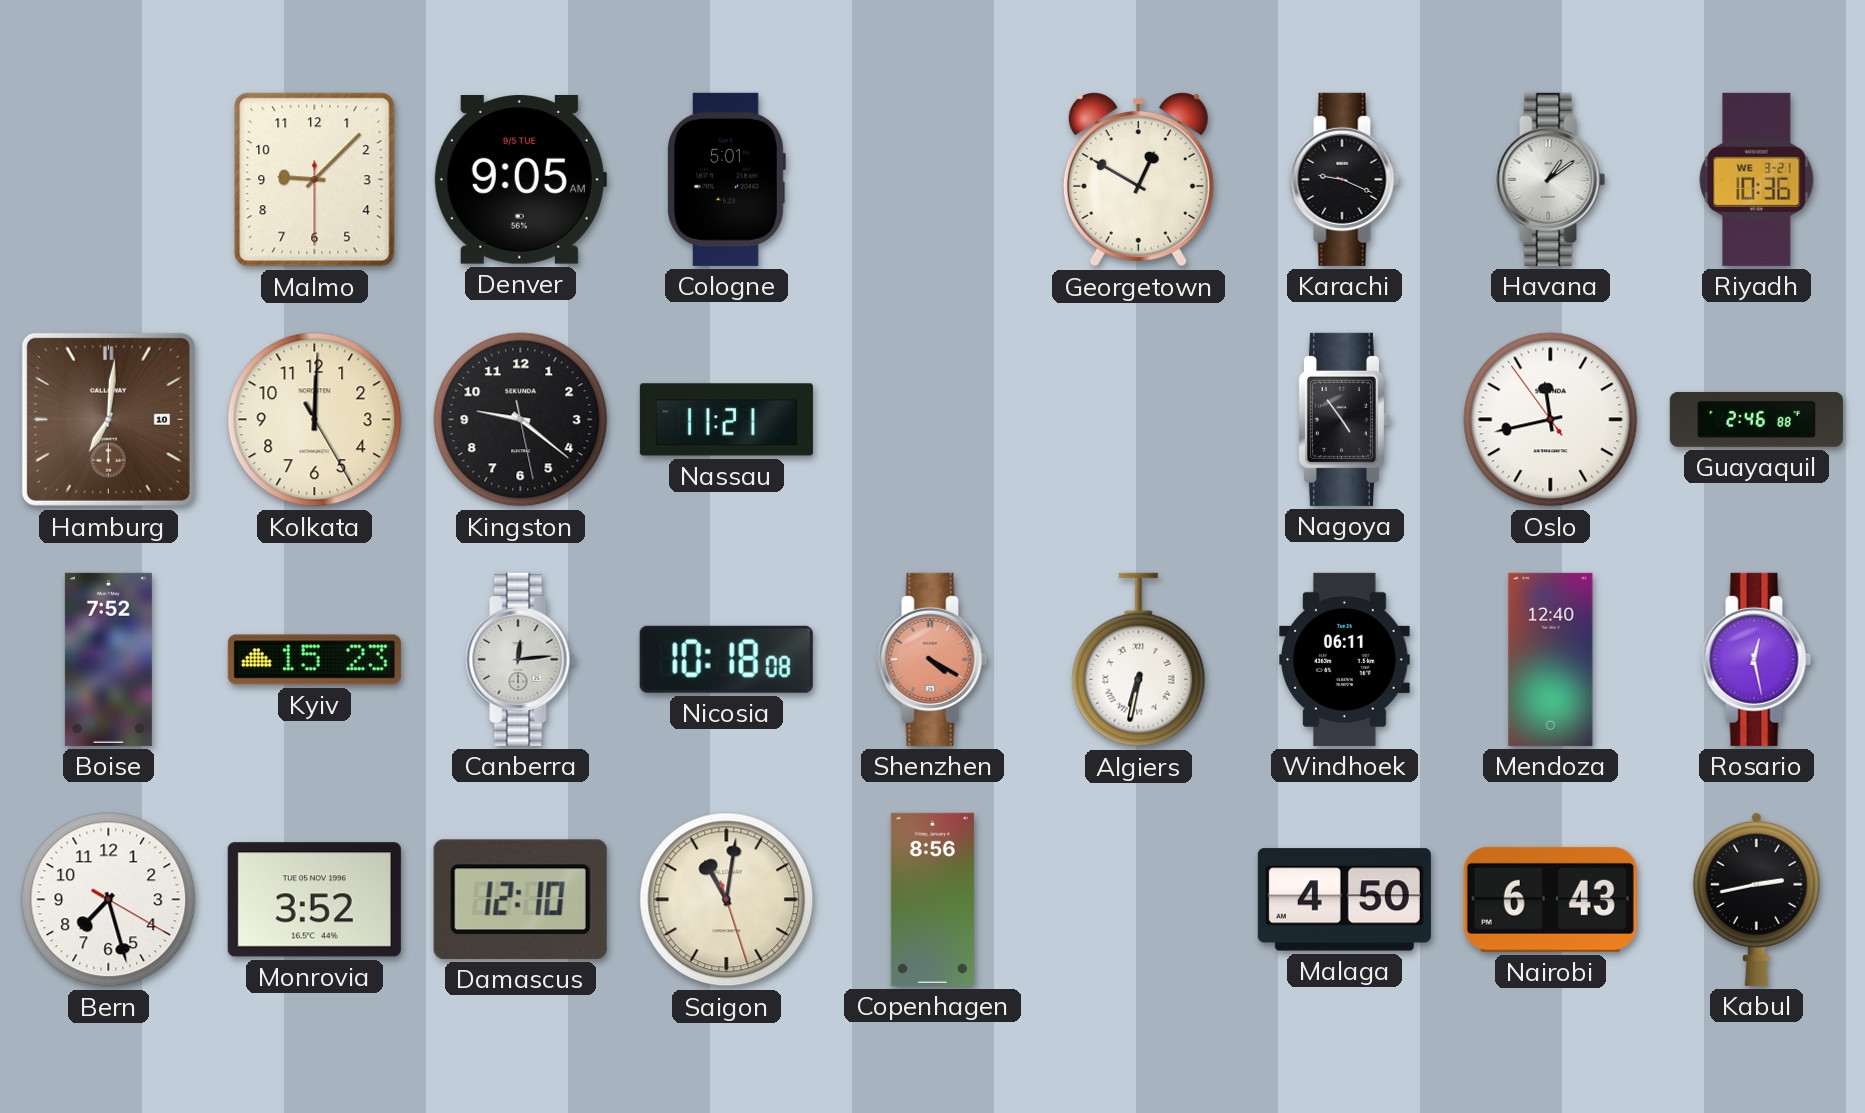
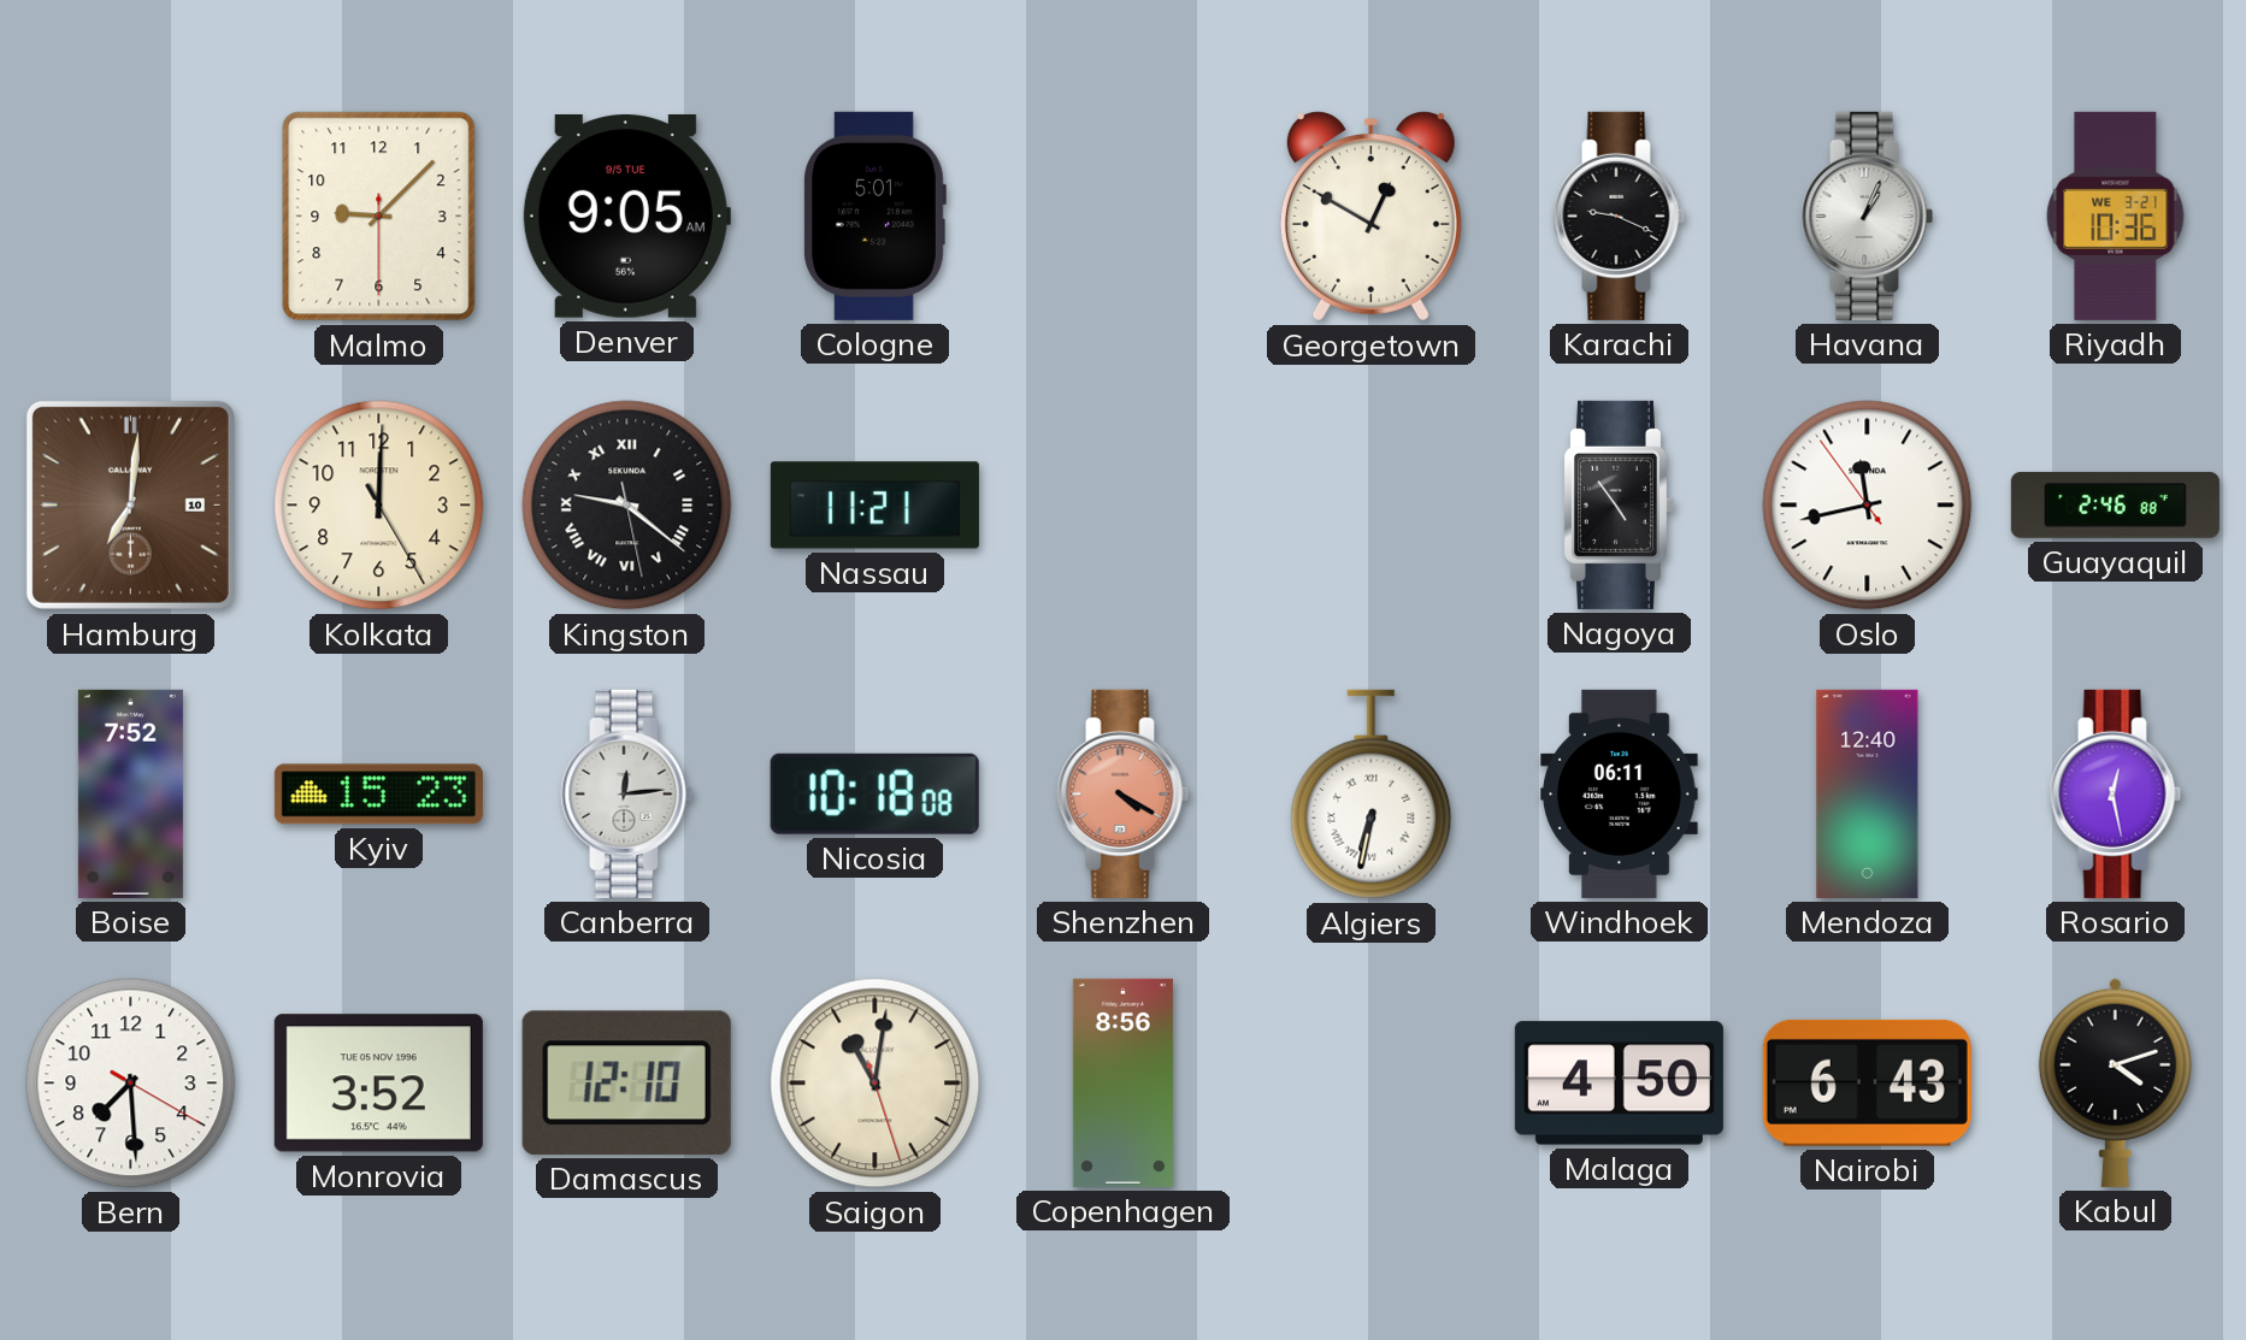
Havana: 1:09 -> 1:04
Kingston numerals: Arabic -> Roman
Bern: 7:27 -> 7:29
Kabul: 2:43 -> 4:12
